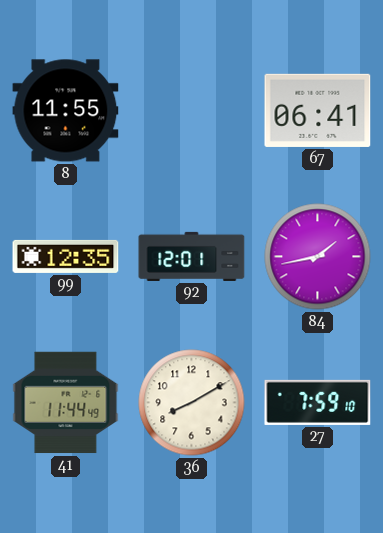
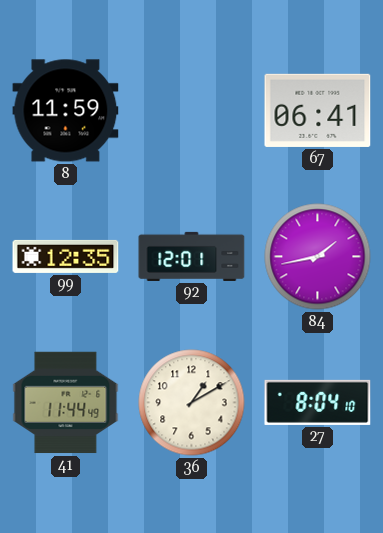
8: 11:55 -> 11:59
36: 8:10 -> 1:10
27: 7:59 -> 8:04
